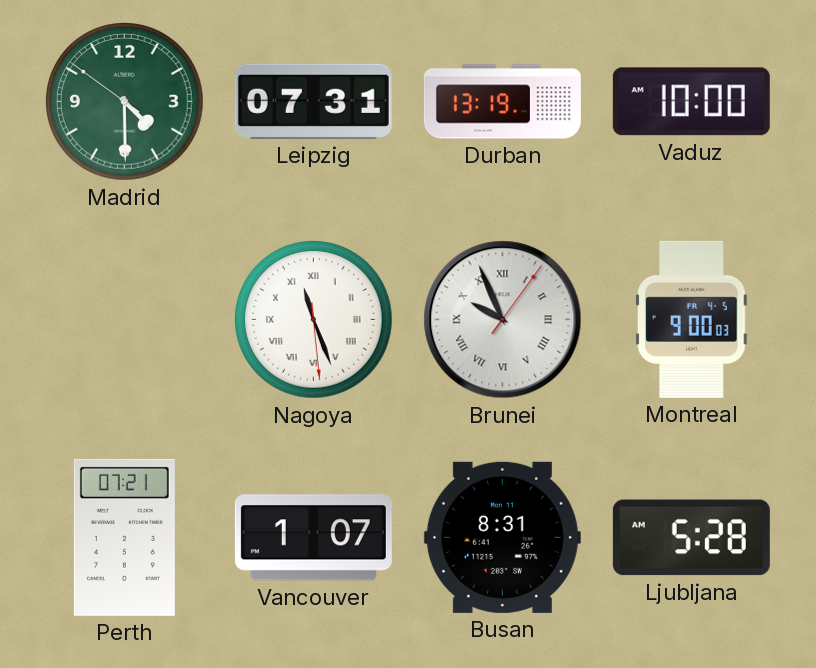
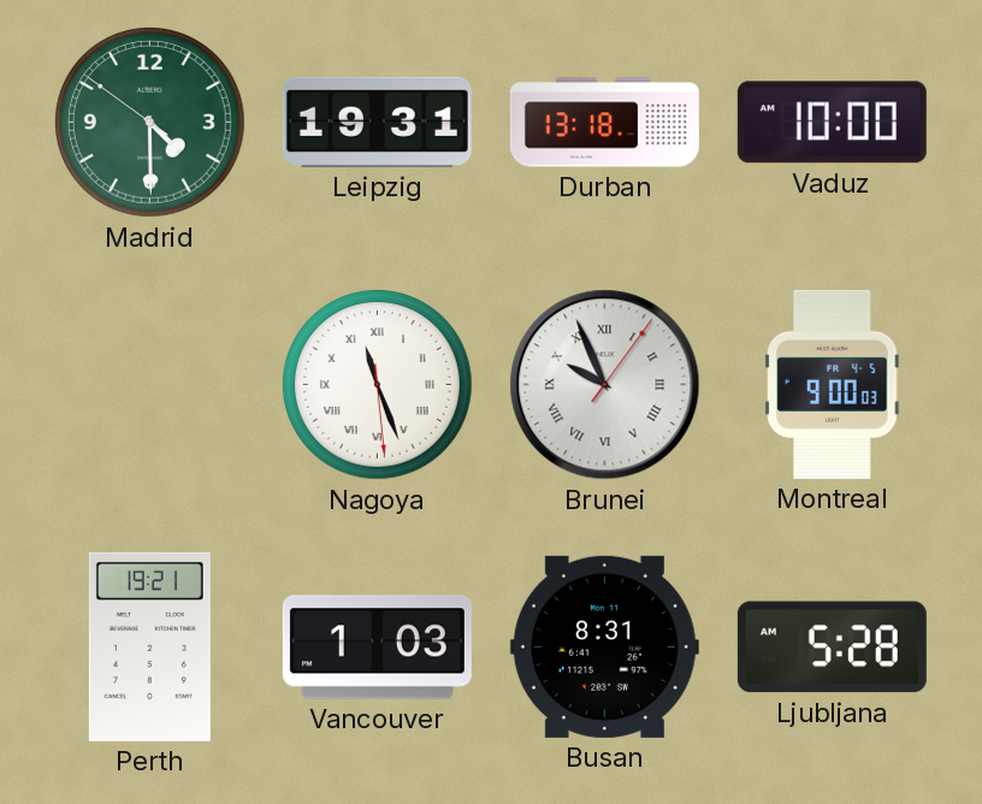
Leipzig: 07:31 -> 19:31
Durban: 13:19 -> 13:18
Perth: 07:21 -> 19:21
Vancouver: 1:07 -> 1:03
